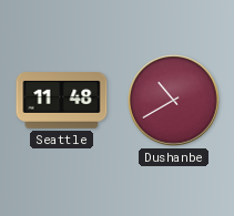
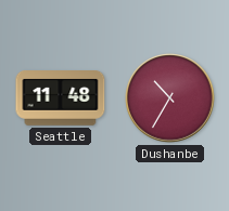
Dushanbe: 10:40 -> 10:35
